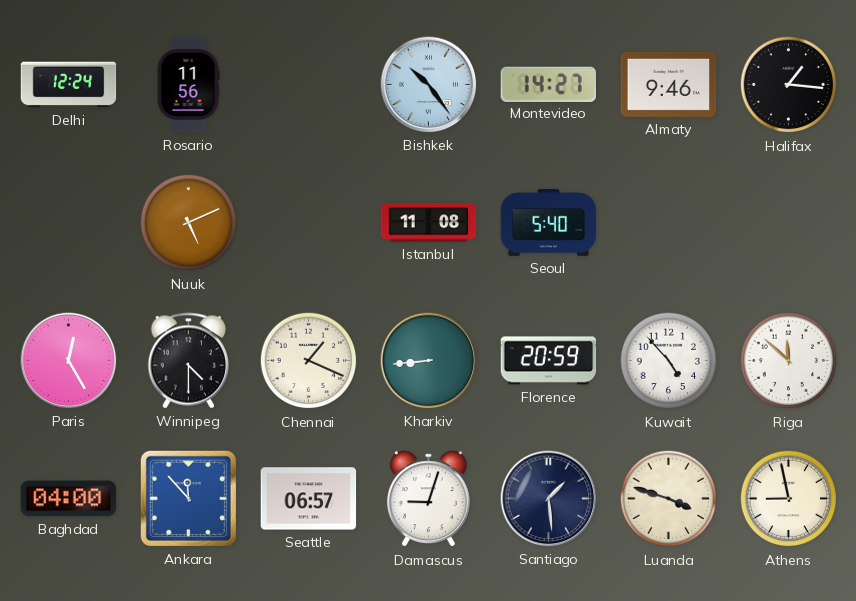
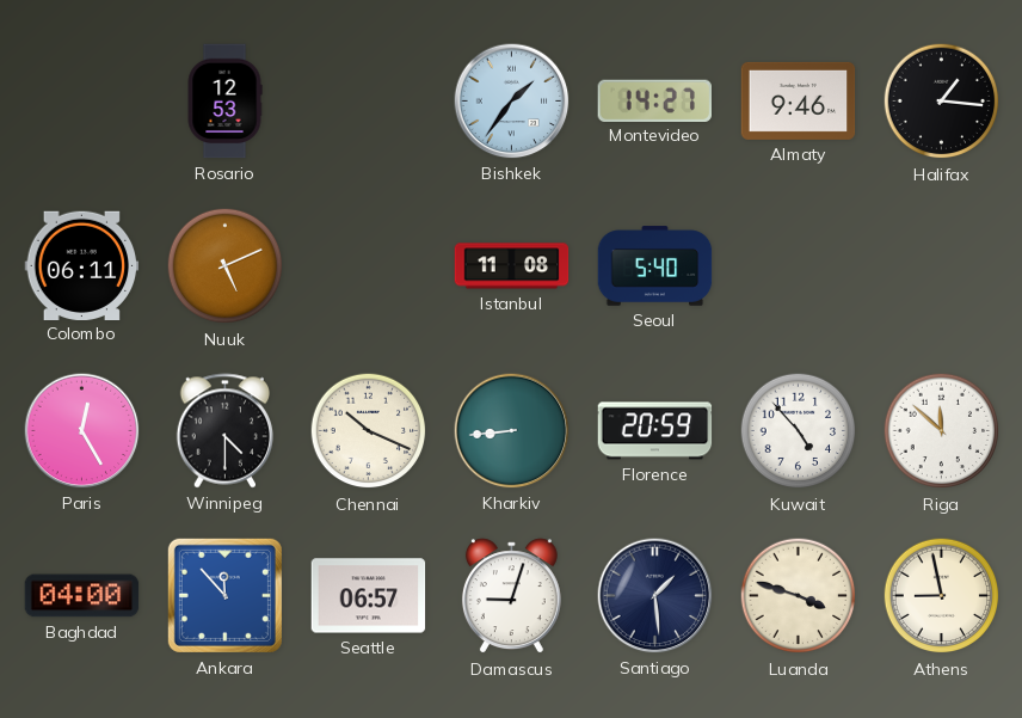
Delhi: 12:24 -> none
Rosario: 11:56 -> 12:53
Bishkek: 10:24 -> 1:36
Colombo: none -> 06:11
Chennai: 1:19 -> 10:19
